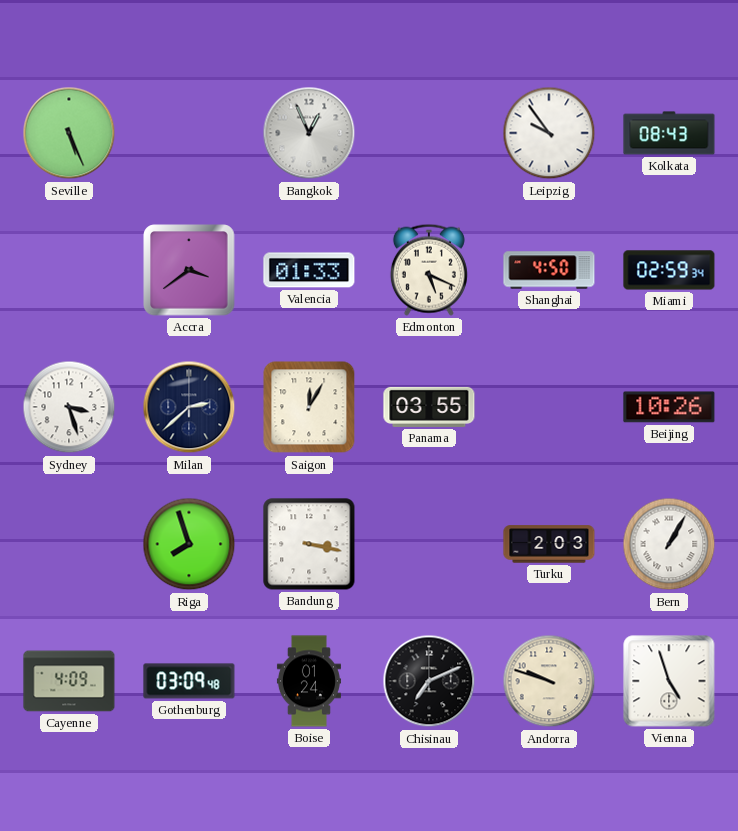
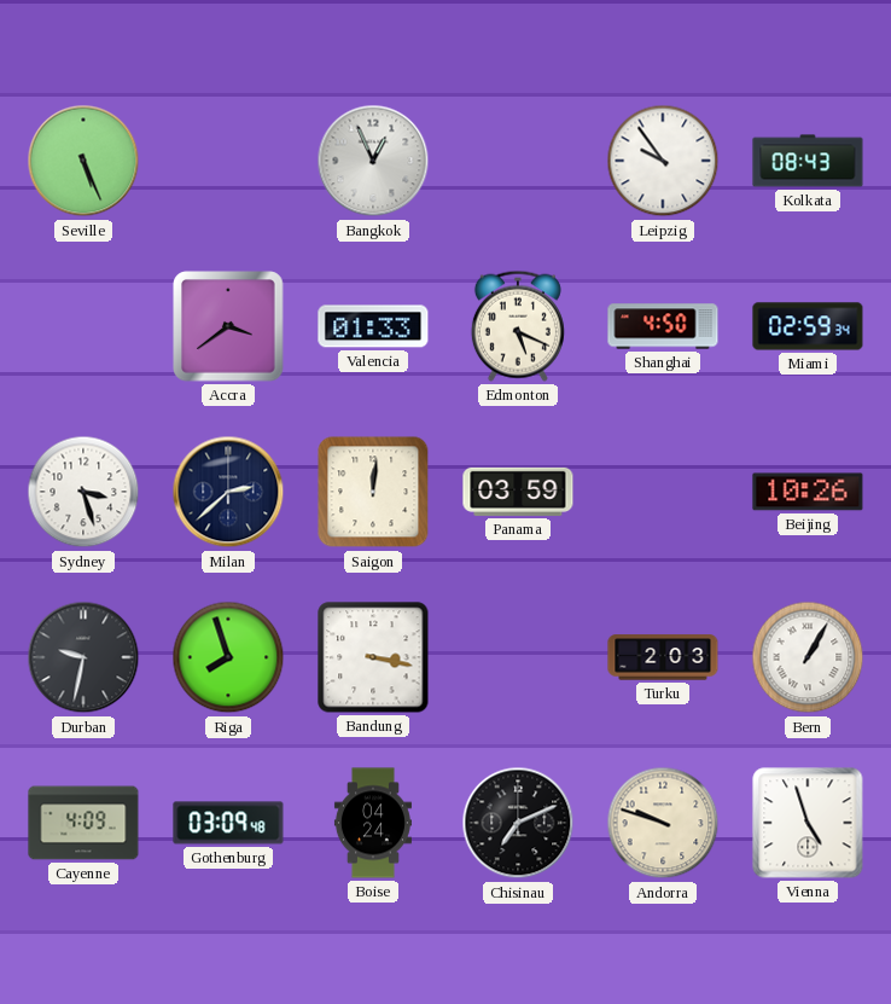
Saigon: 12:05 -> 12:01
Panama: 03:55 -> 03:59
Durban: none -> 9:32
Boise: 01:24 -> 04:24
